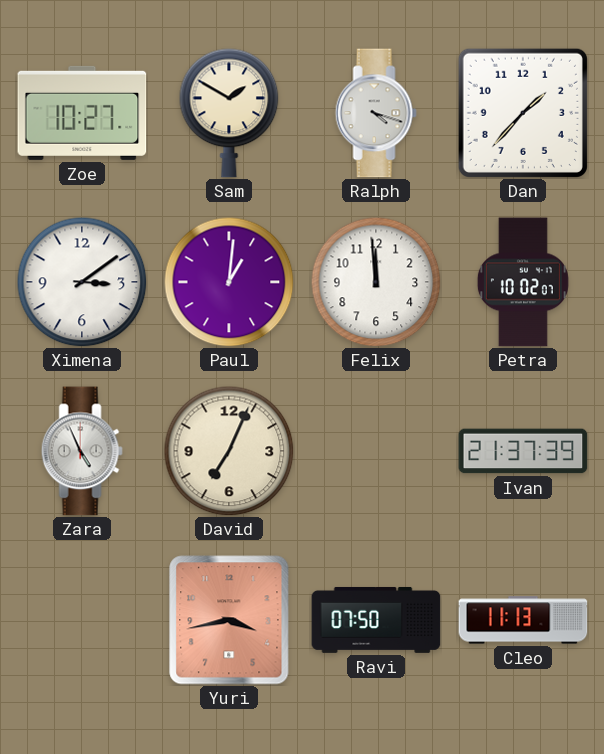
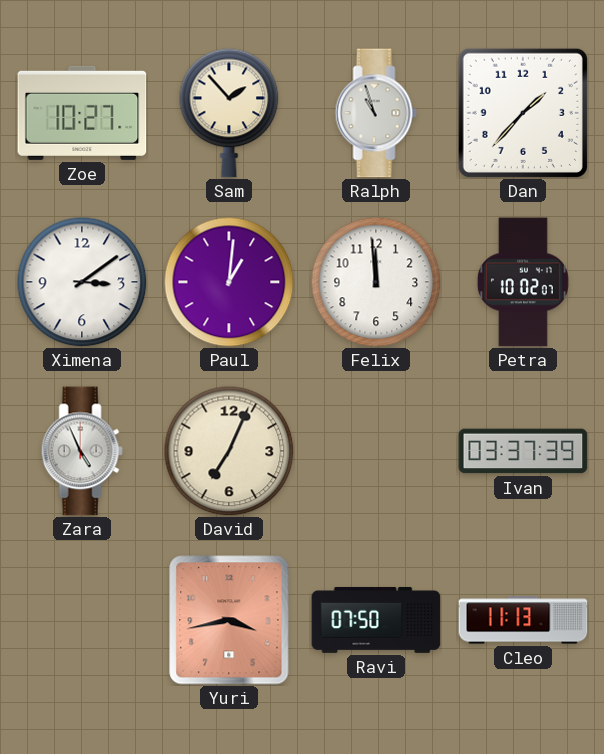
Sam: 1:50 -> 1:53
Ralph: 4:18 -> 10:57
Ivan: 21:37 -> 03:37
